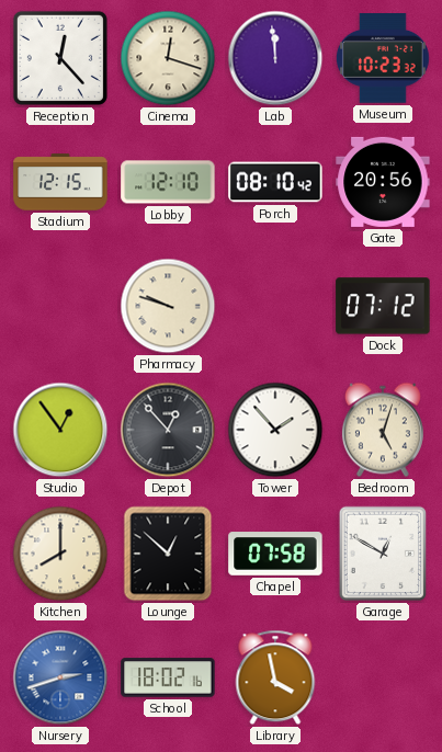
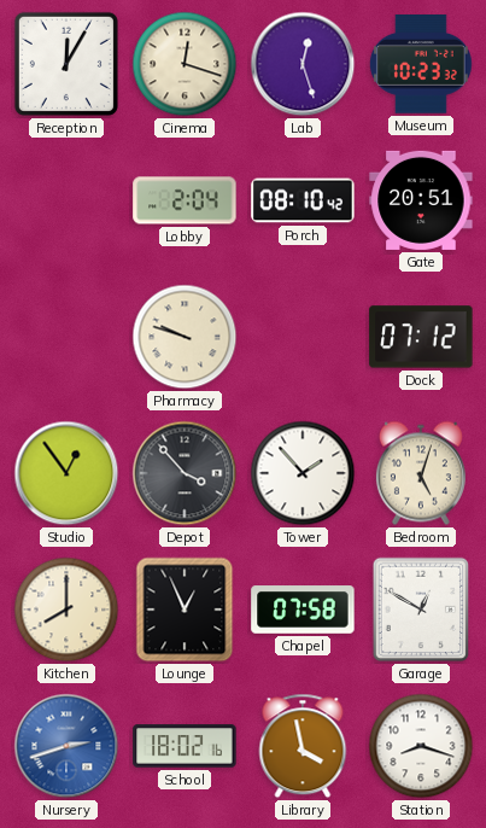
Reception: 12:23 -> 12:05
Lab: 11:59 -> 12:27
Stadium: 12:15 -> none
Lobby: 12:10 -> 2:04
Gate: 20:56 -> 20:51
Depot: 12:53 -> 3:53
Lounge: 12:52 -> 12:56
Station: none -> 8:18
